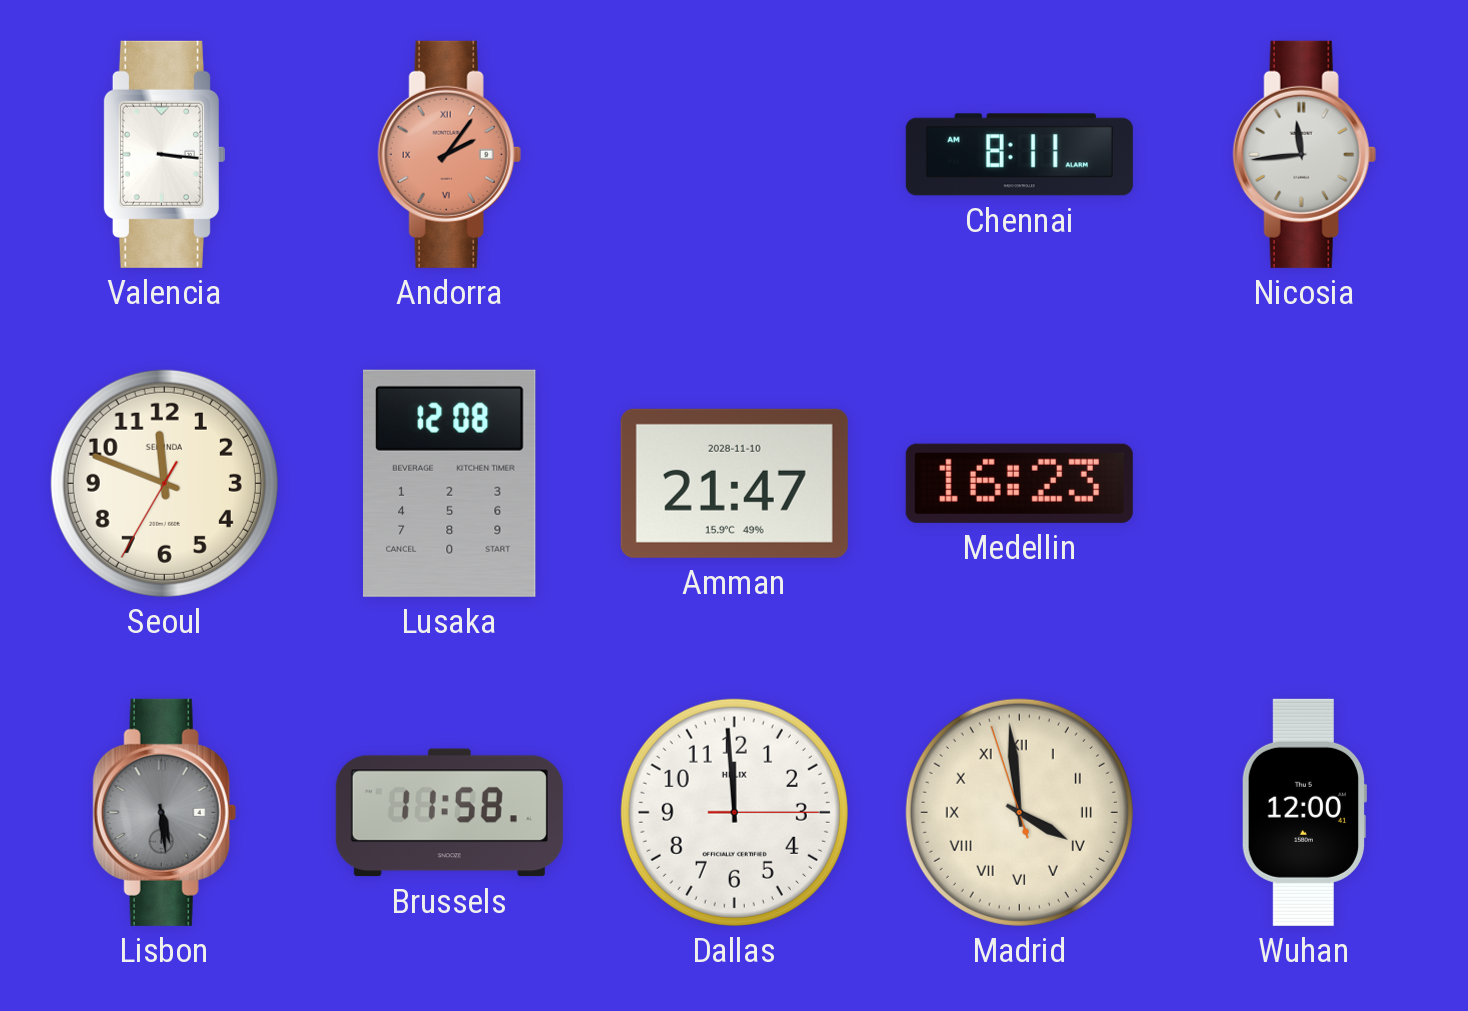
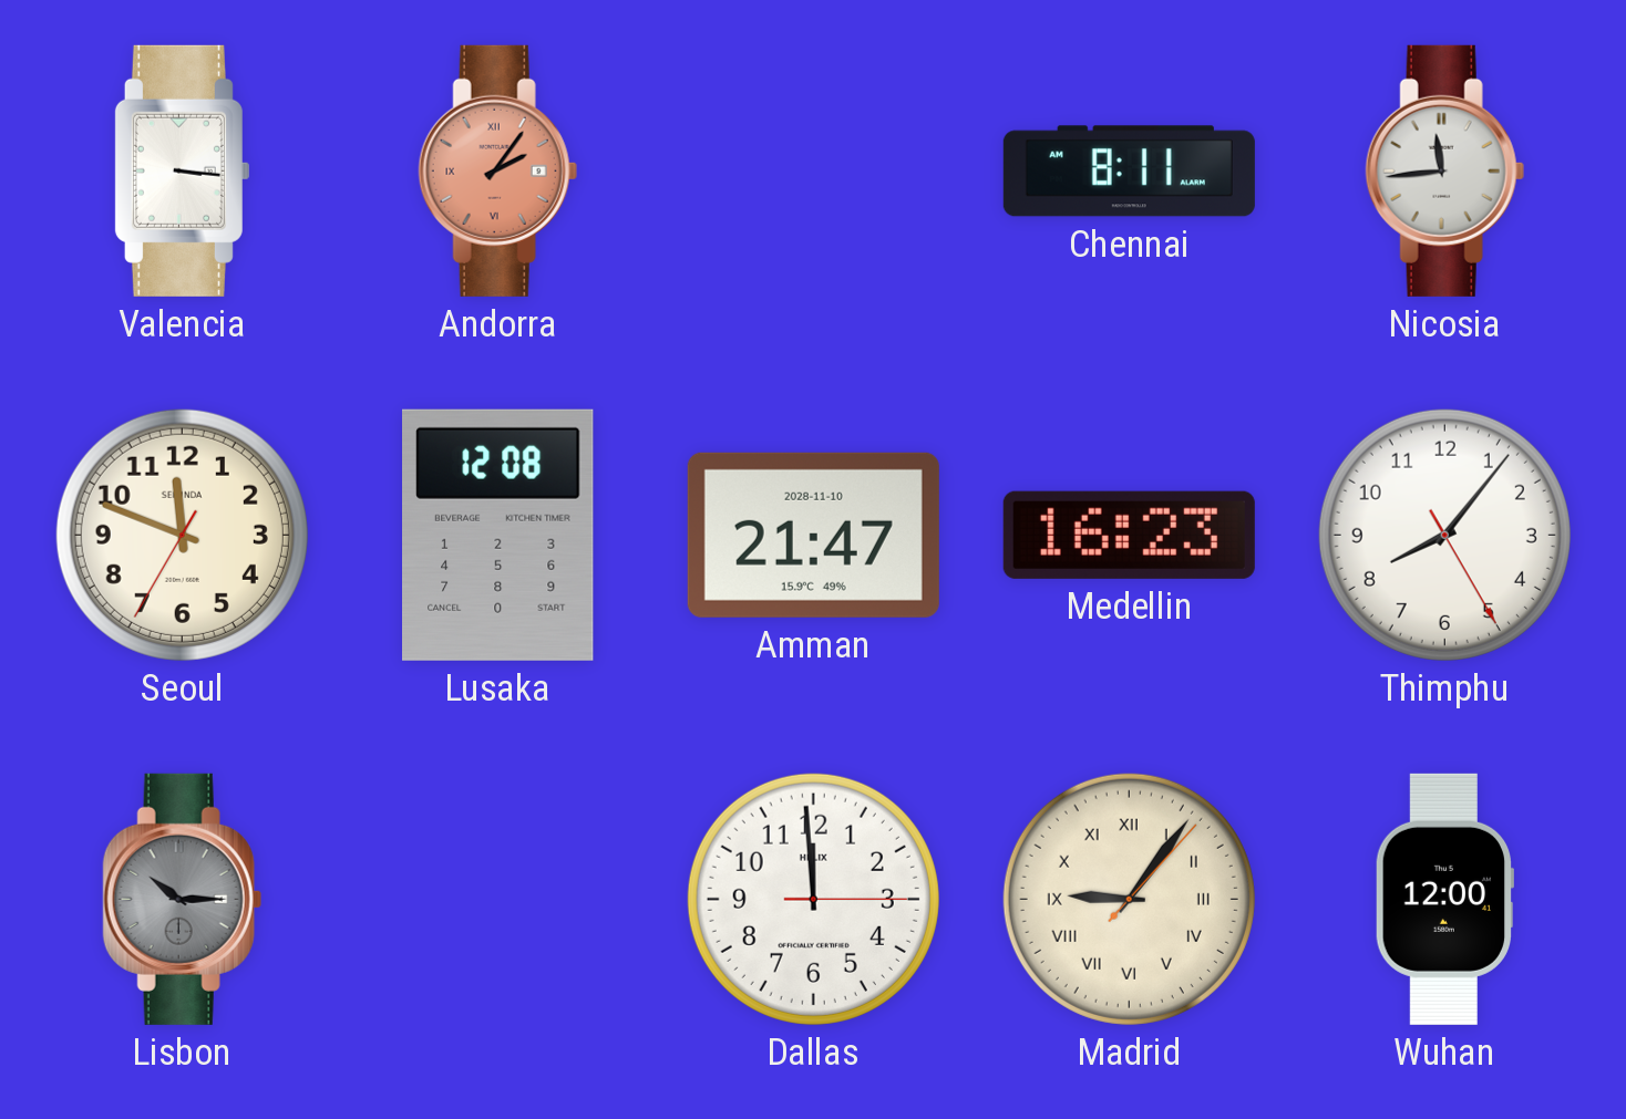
Thimphu: none -> 8:06
Lisbon: 5:29 -> 10:15
Brussels: 11:58 -> none
Madrid: 3:58 -> 9:06
